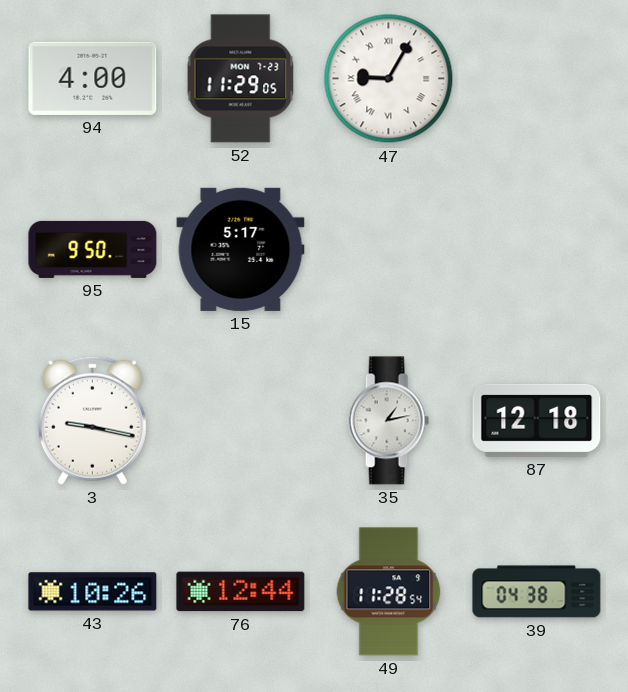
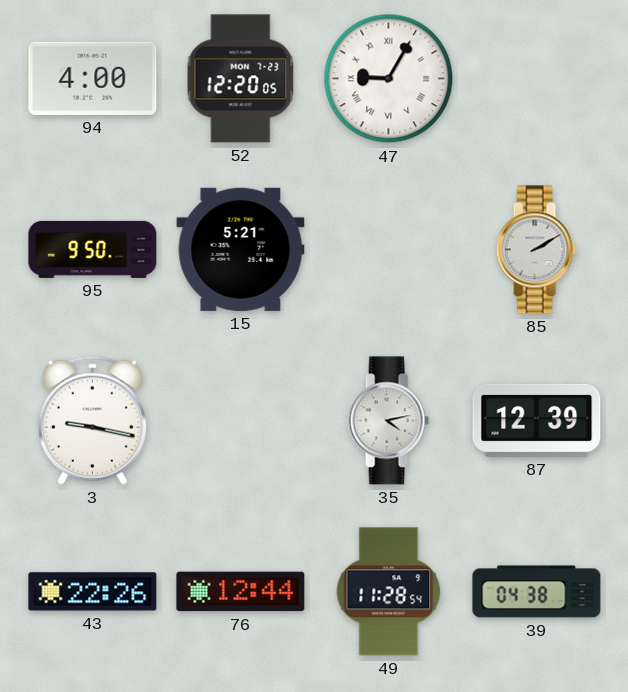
52: 11:29 -> 12:20
15: 5:17 -> 5:21
85: none -> 2:10
35: 1:13 -> 4:13
87: 12:18 -> 12:39
43: 10:26 -> 22:26
